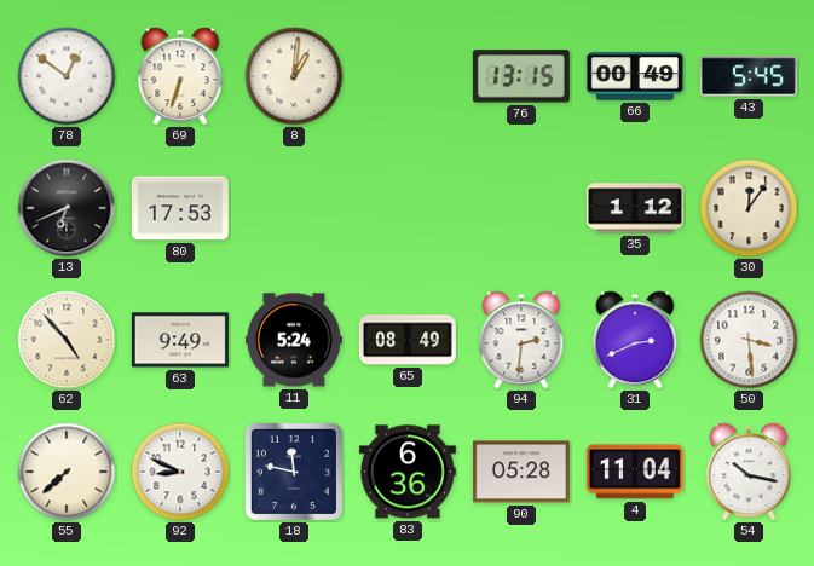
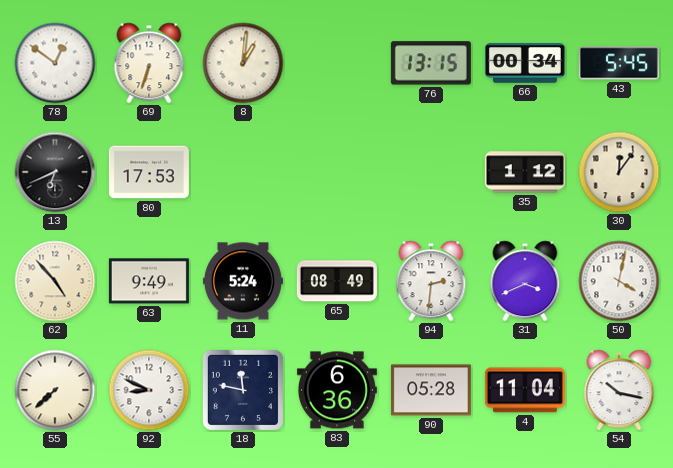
66: 00:49 -> 00:34
31: 2:41 -> 3:41
50: 3:29 -> 4:02
